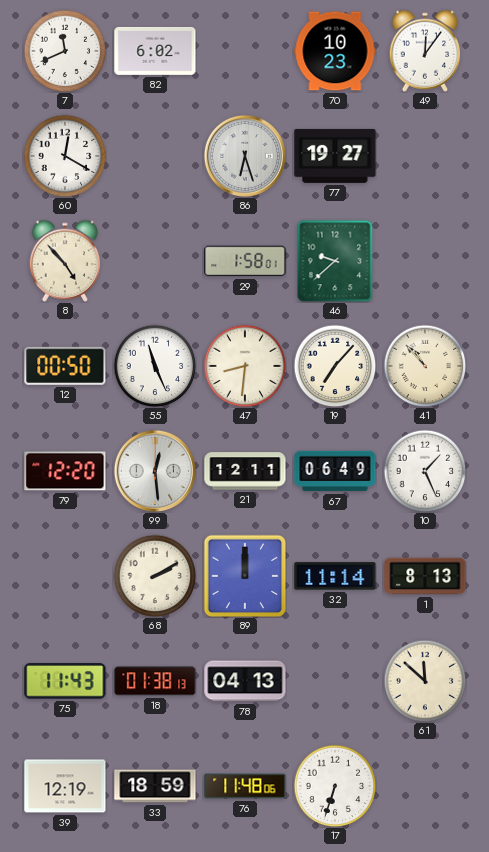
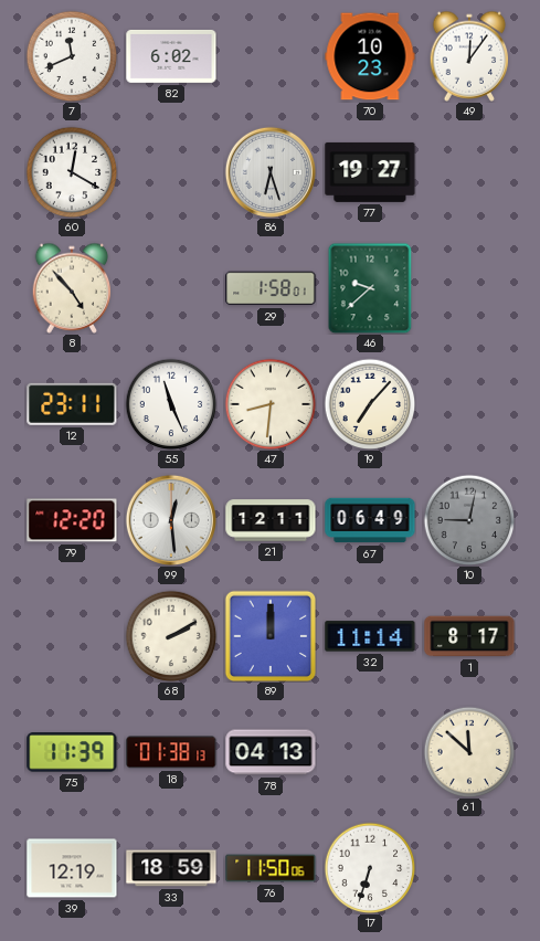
12: 00:50 -> 23:11
41: 10:53 -> none
10: 1:26 -> 9:02
10 dial: white -> grey
1: 8:13 -> 8:17
75: 11:43 -> 11:39
76: 11:48 -> 11:50
